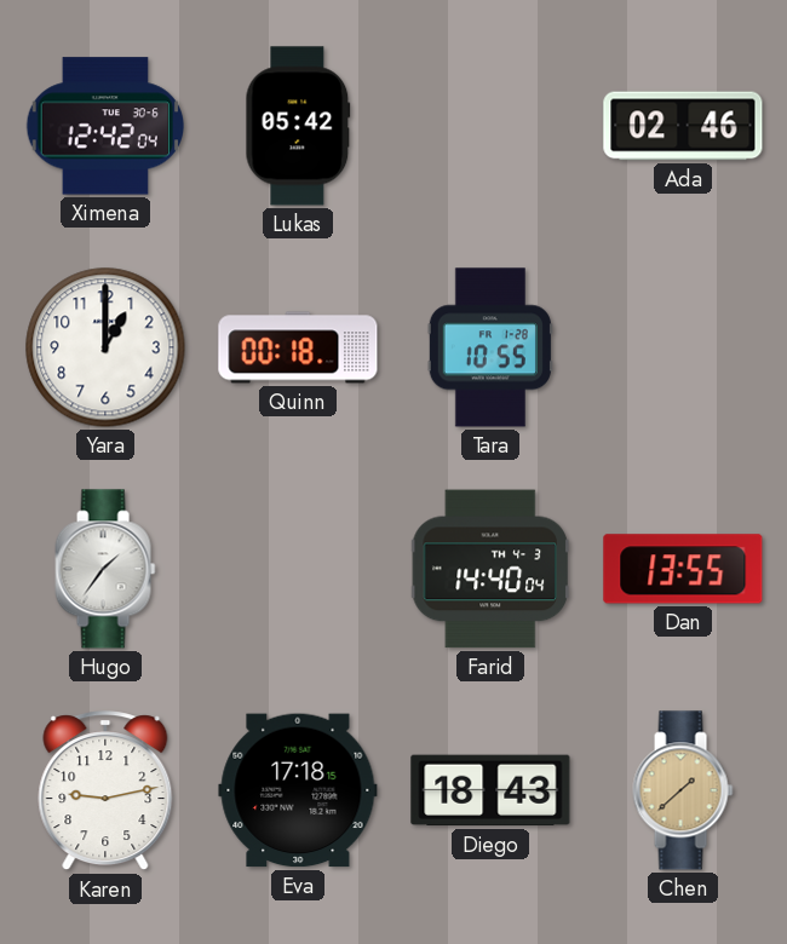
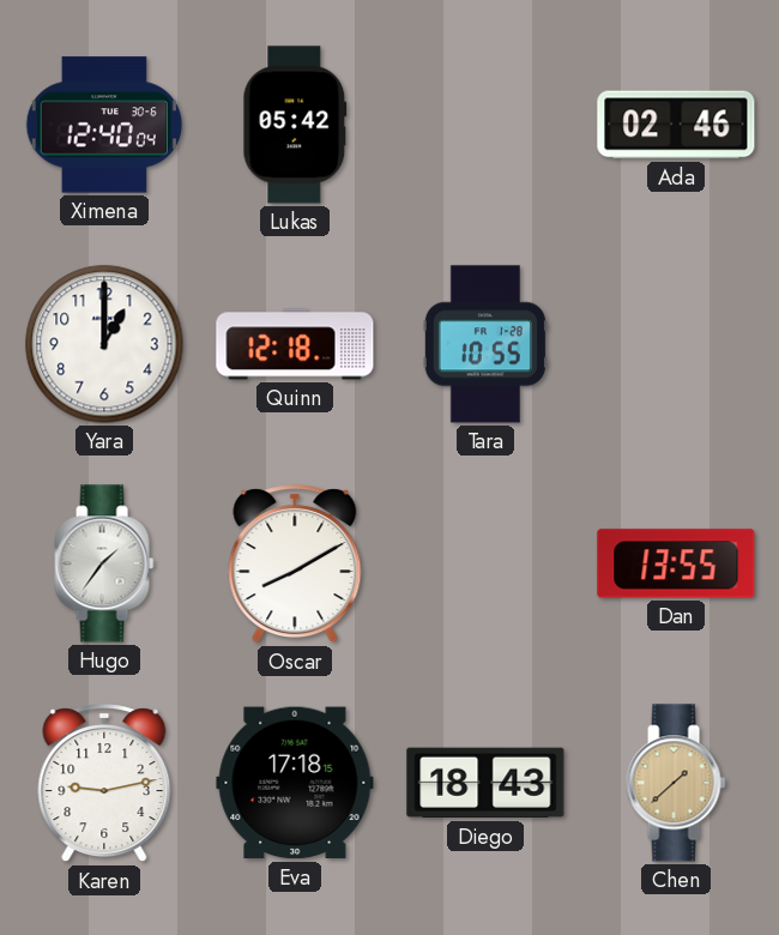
Ximena: 12:42 -> 12:40
Quinn: 00:18 -> 12:18
Oscar: none -> 8:10
Farid: 14:40 -> none
